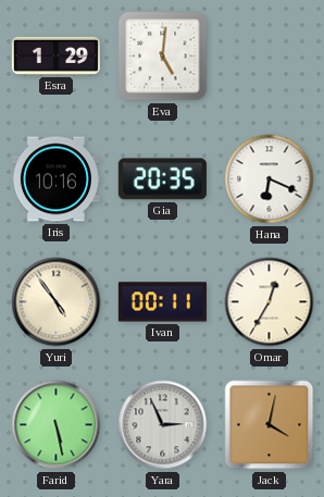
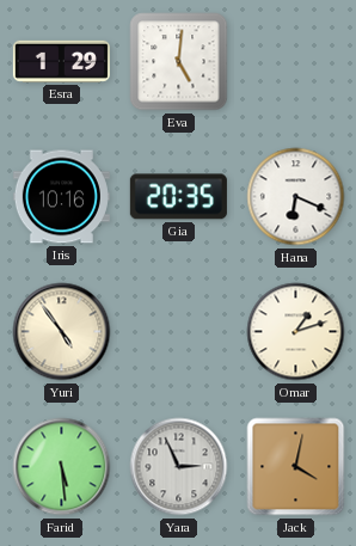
Ivan: 00:11 -> none
Omar: 12:35 -> 1:12
Farid: 5:28 -> 5:29
